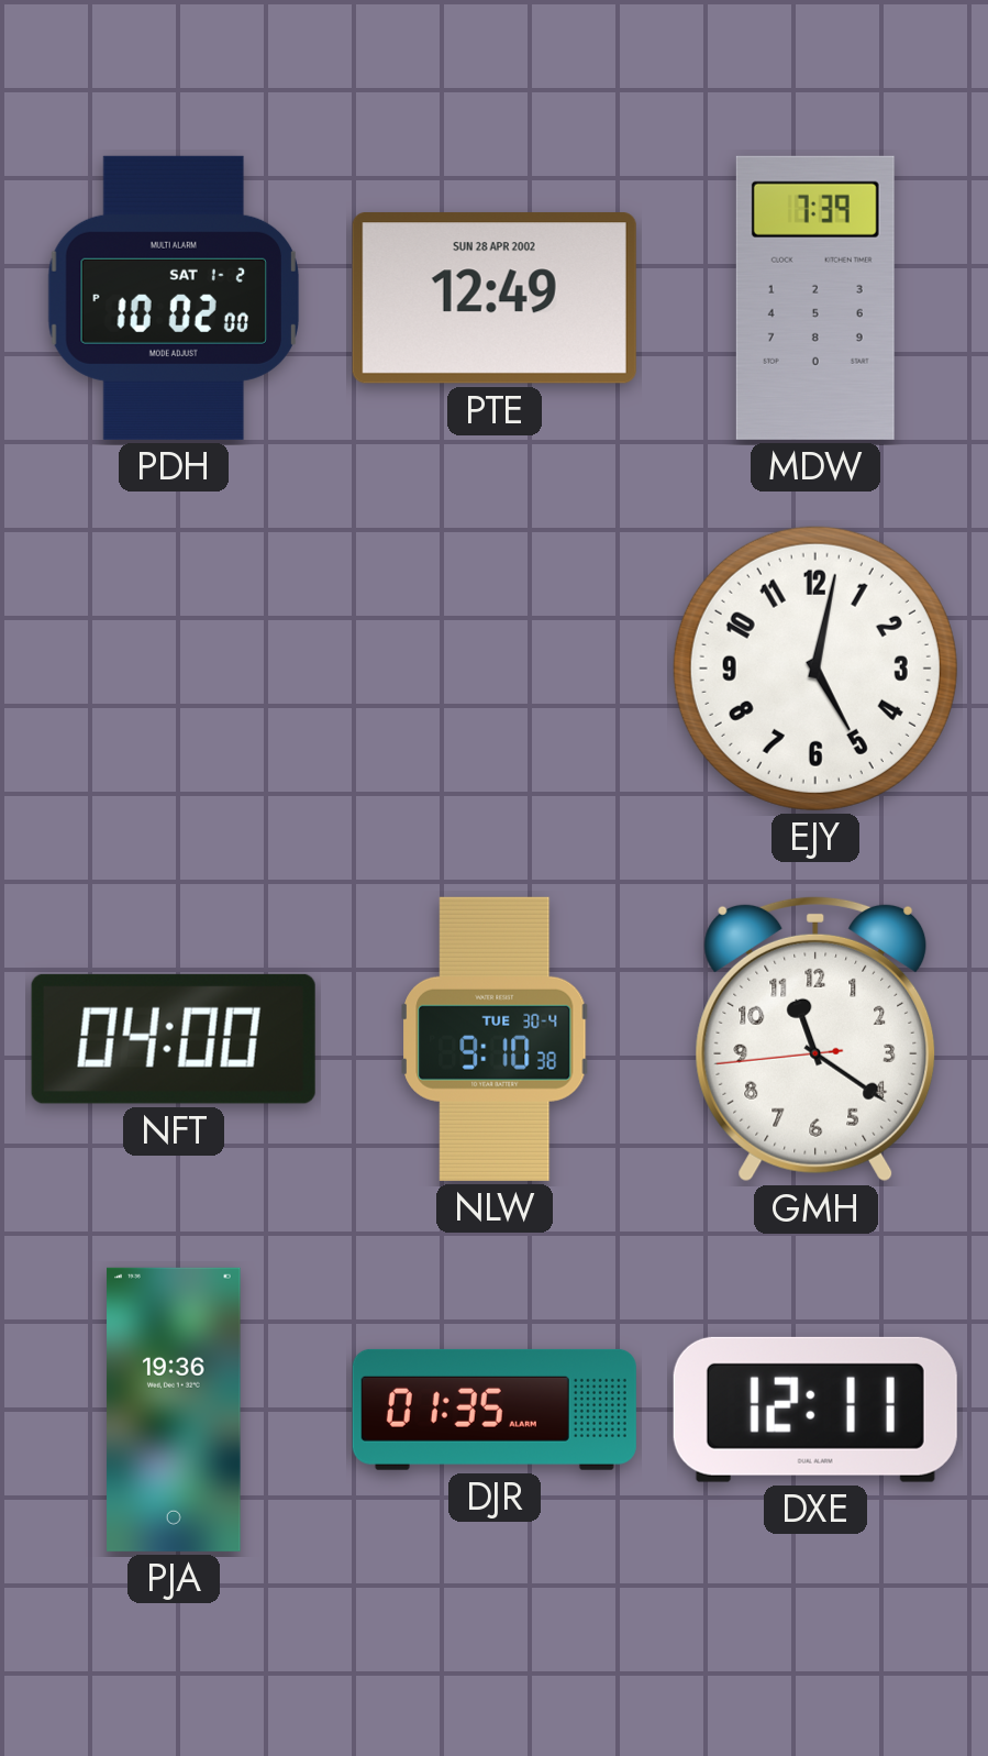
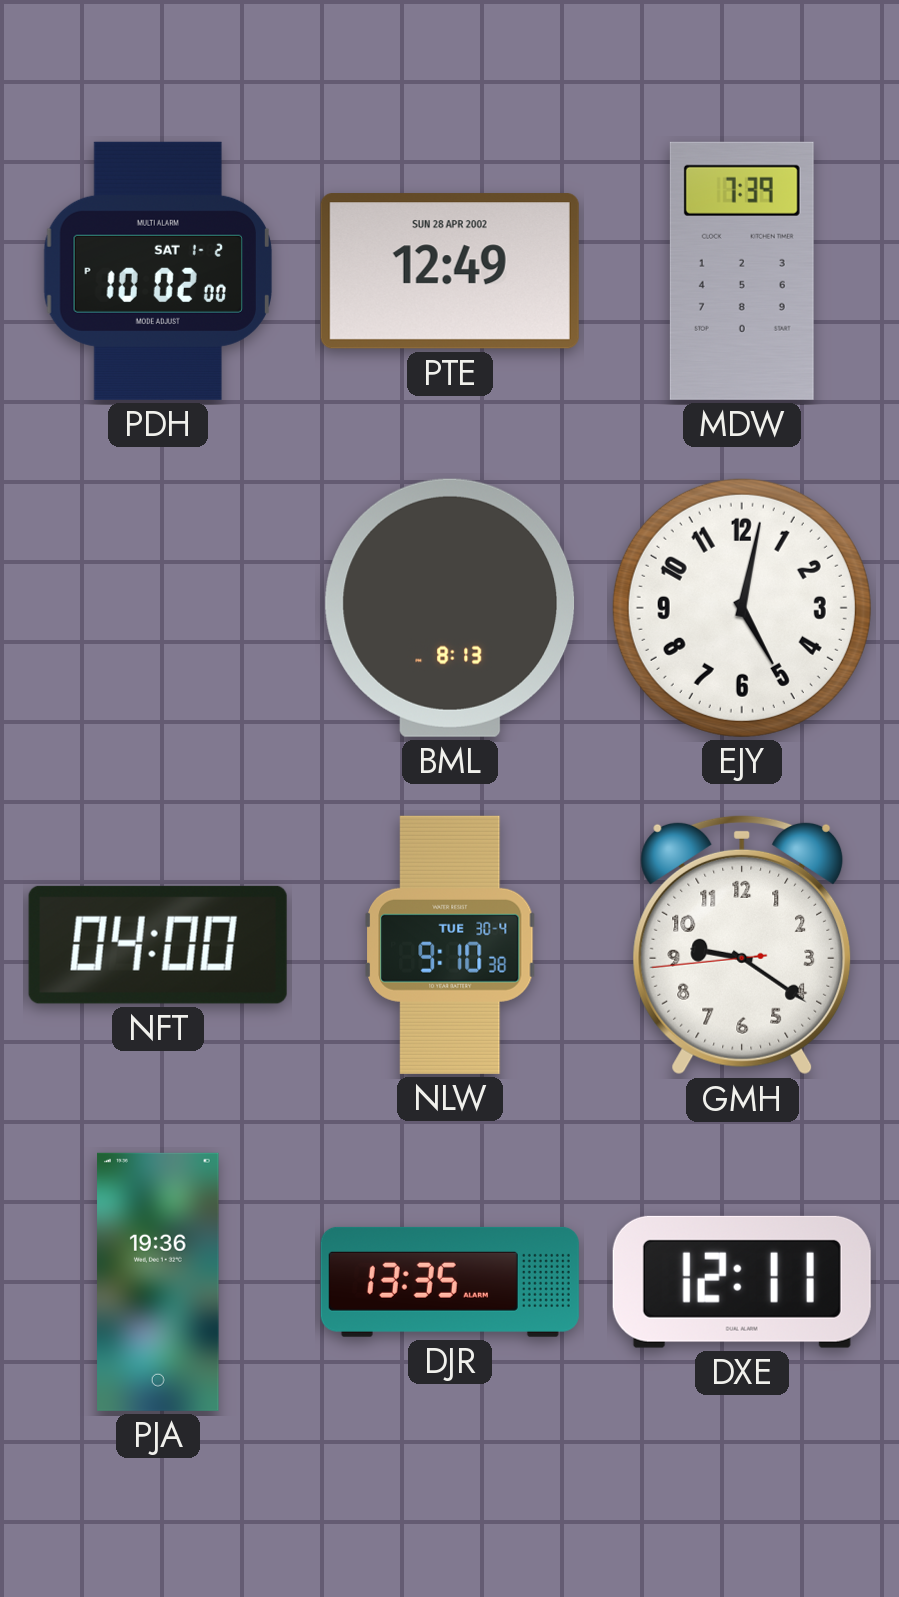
BML: none -> 8:13
GMH: 11:20 -> 9:20
DJR: 01:35 -> 13:35
